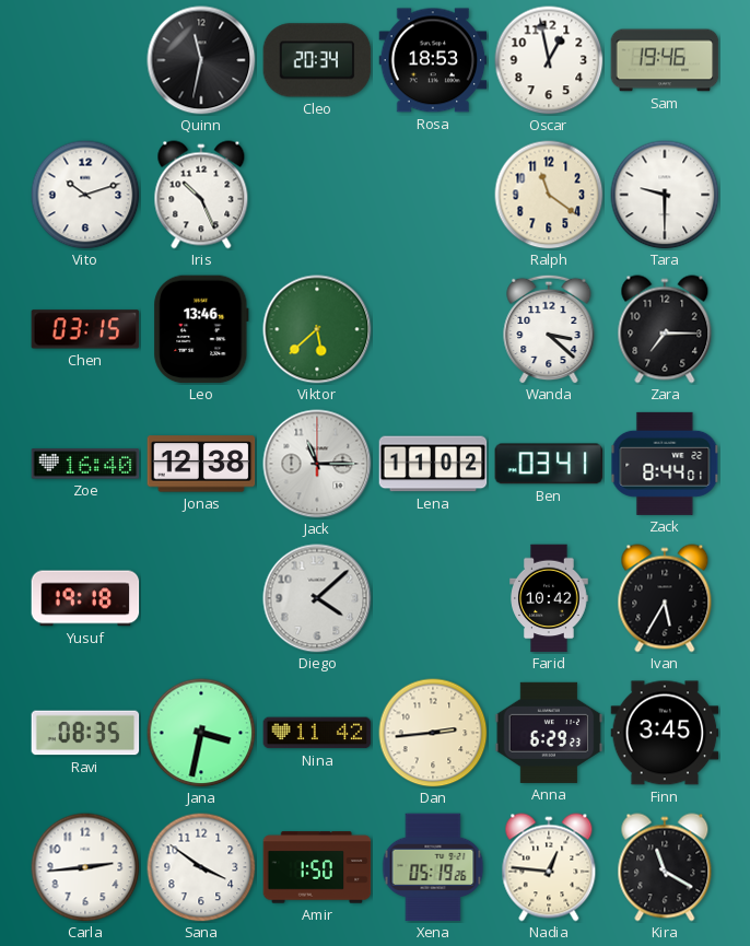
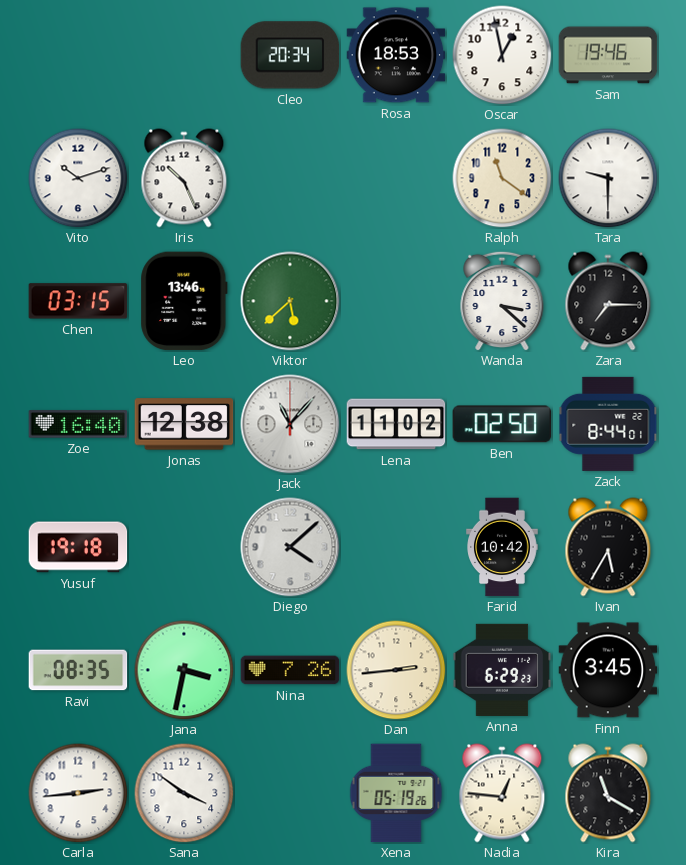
Quinn: 11:32 -> none
Jack: 11:15 -> 11:07
Ben: 03:41 -> 02:50
Nina: 11:42 -> 7:26
Amir: 1:50 -> none
